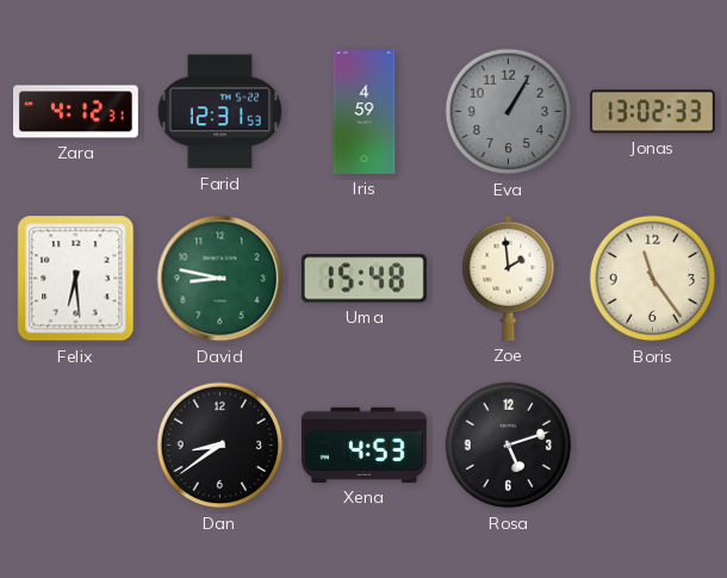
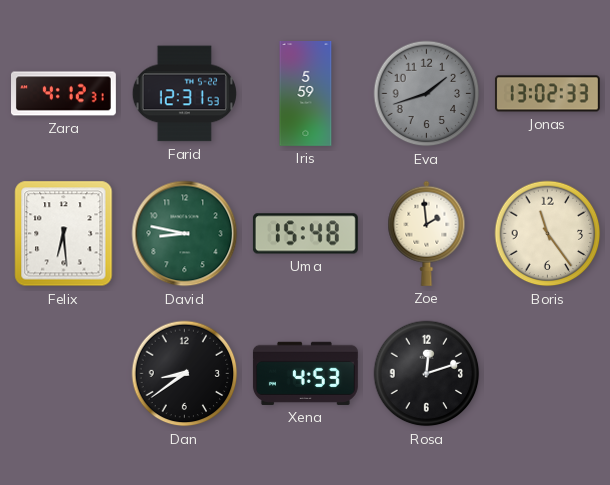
Iris: 4:59 -> 5:59
Eva: 1:05 -> 1:42
Rosa: 5:12 -> 12:12
